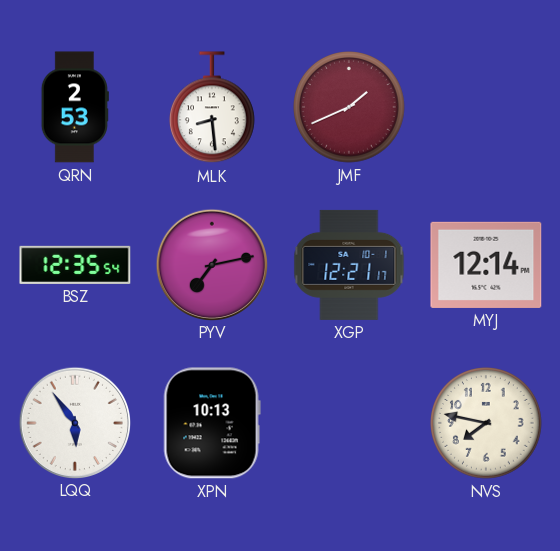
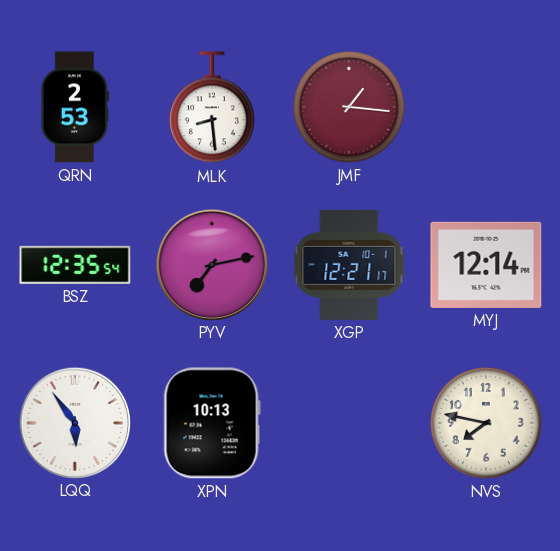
JMF: 1:41 -> 1:16
